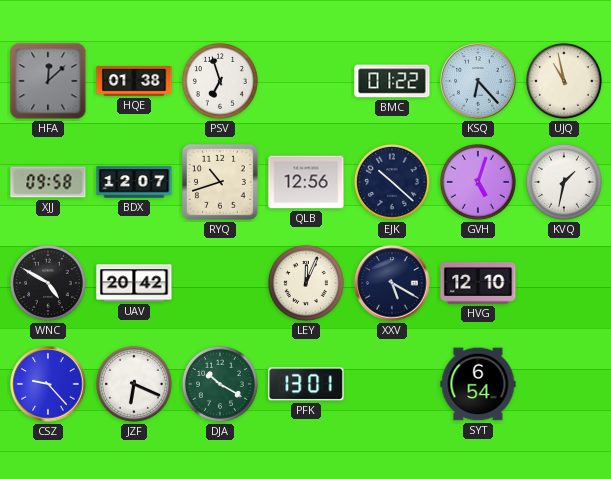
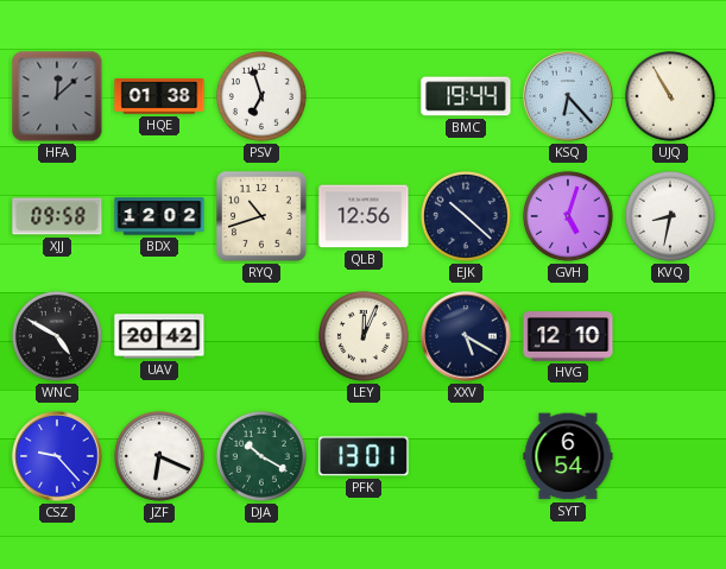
BMC: 01:22 -> 19:44
UJQ: 10:58 -> 10:55
BDX: 12:07 -> 12:02
KVQ: 1:32 -> 8:32
